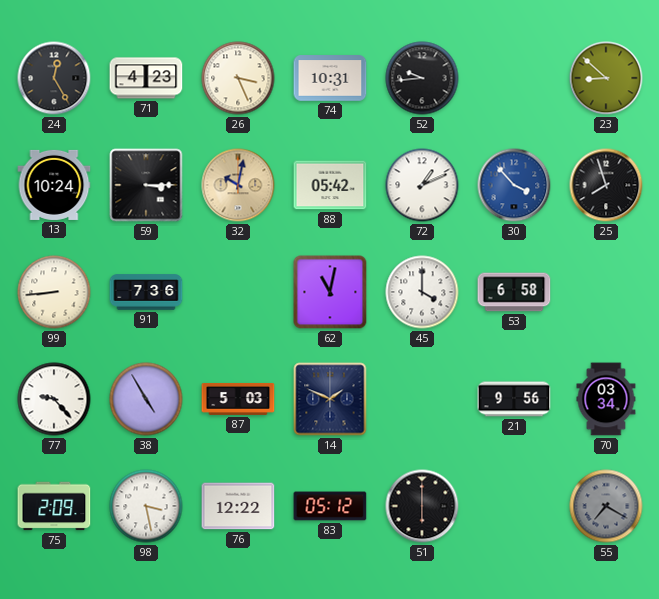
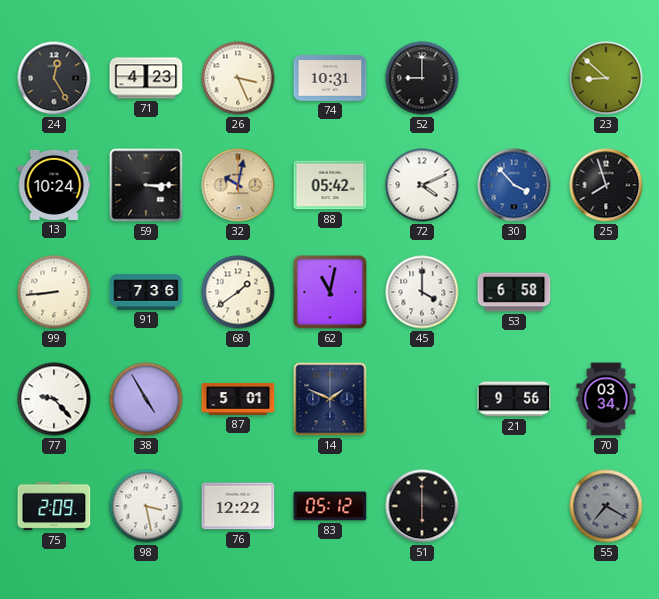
52: 9:44 -> 9:00
72: 1:11 -> 4:11
68: none -> 1:39
87: 5:03 -> 5:01
